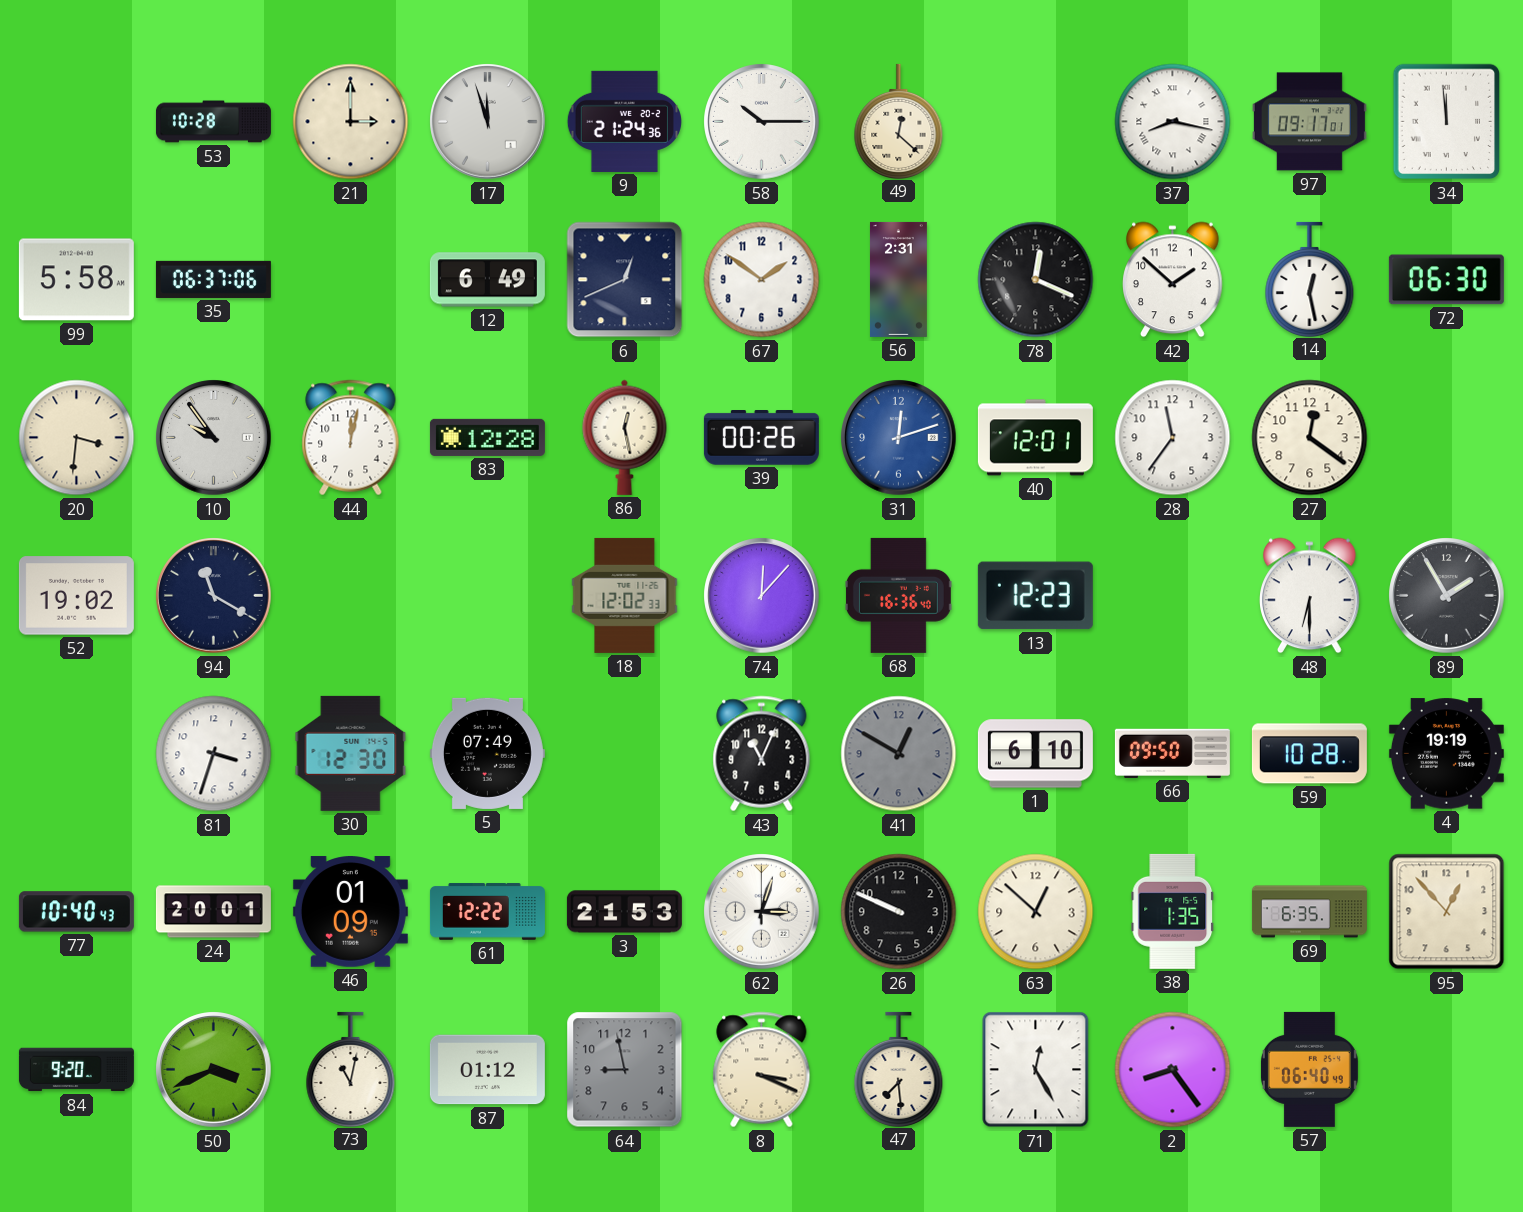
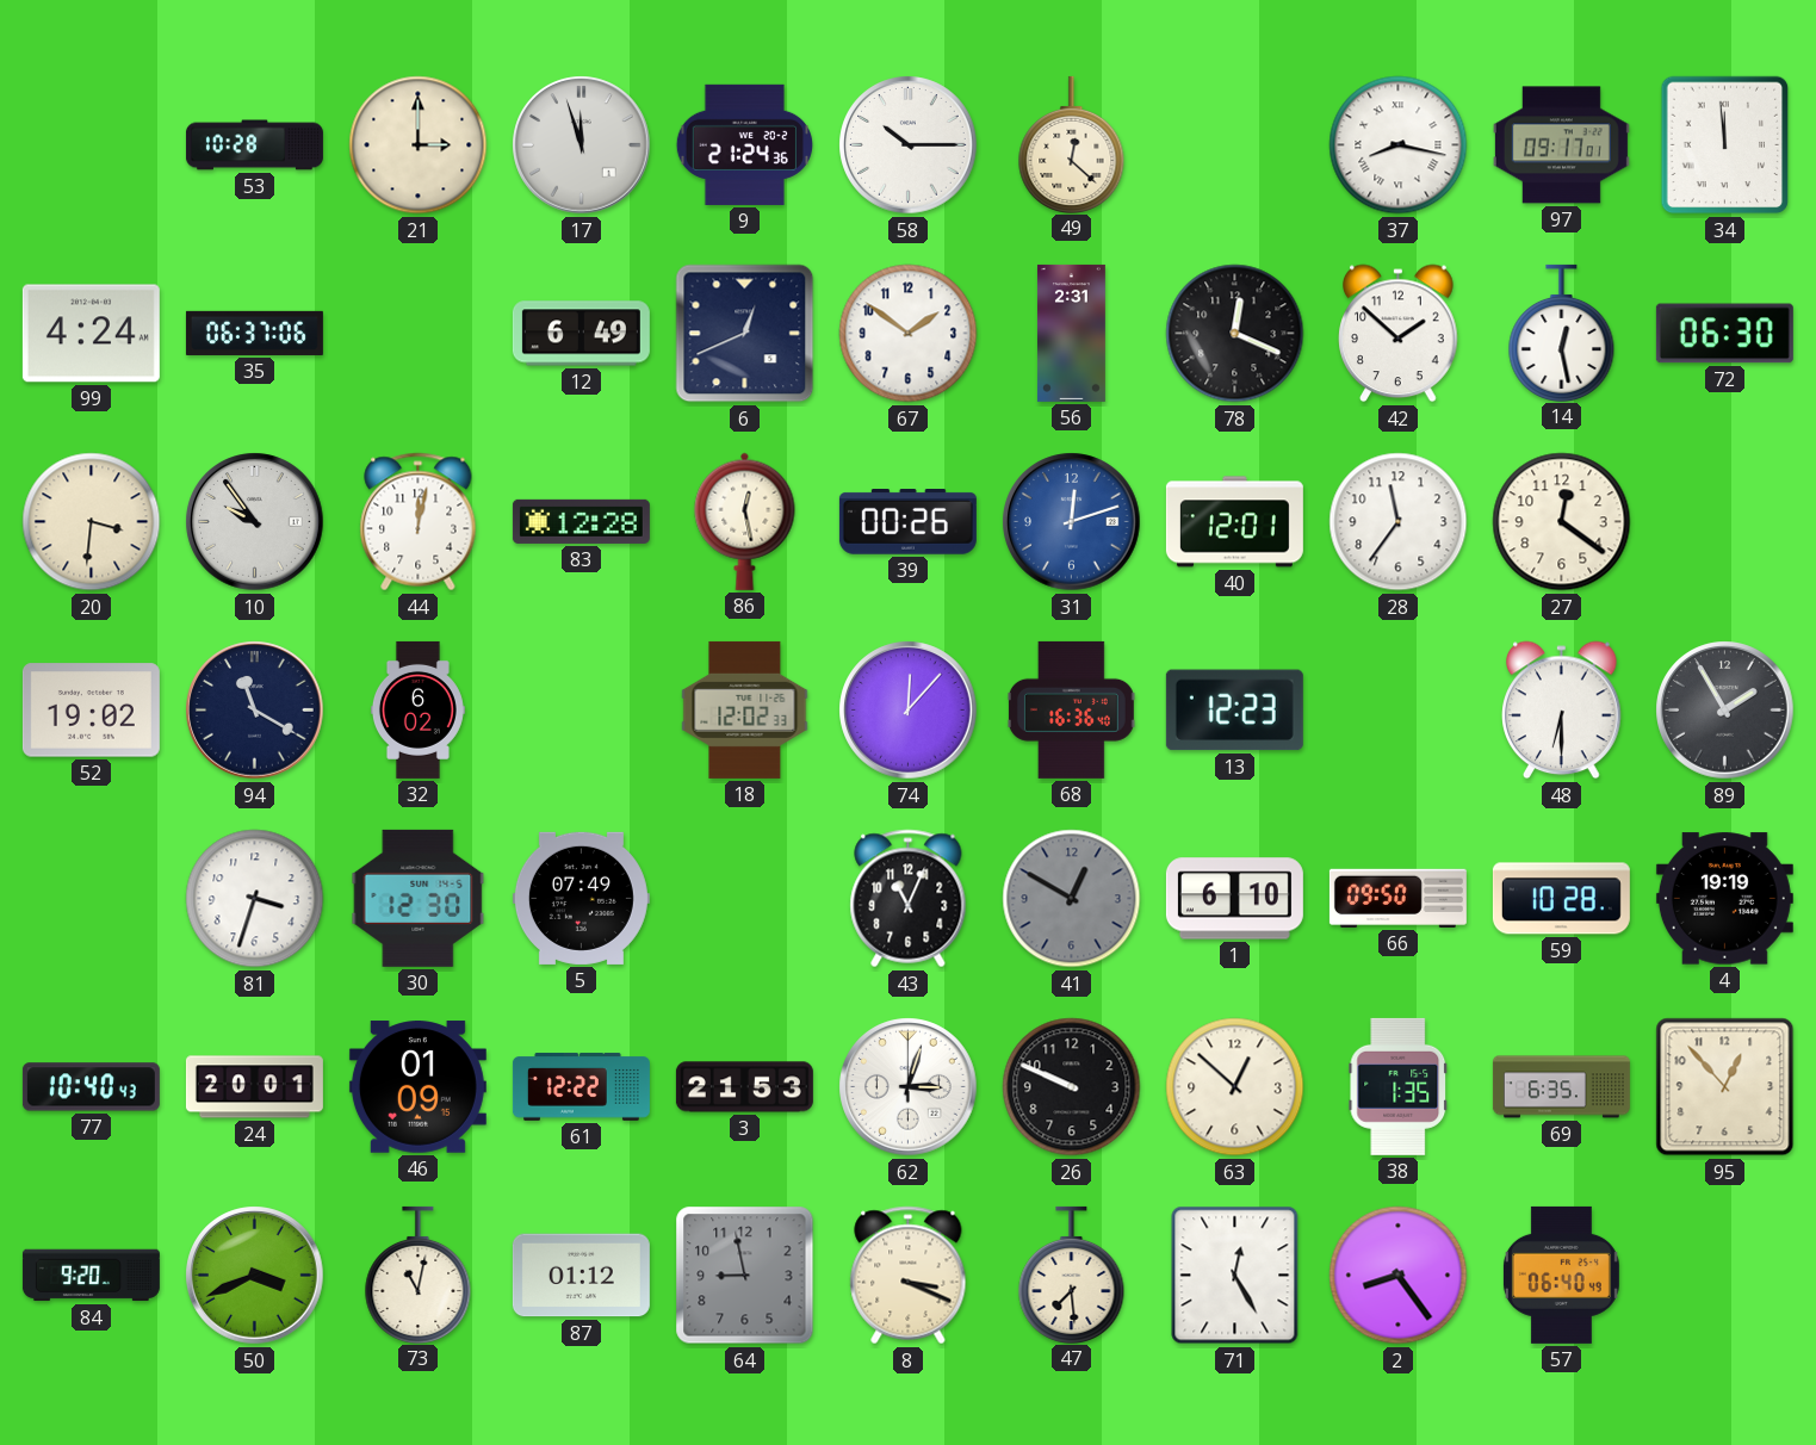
99: 5:58 -> 4:24
32: none -> 6:02
